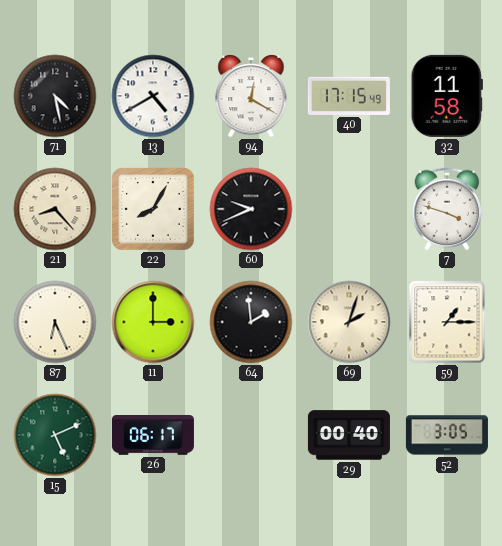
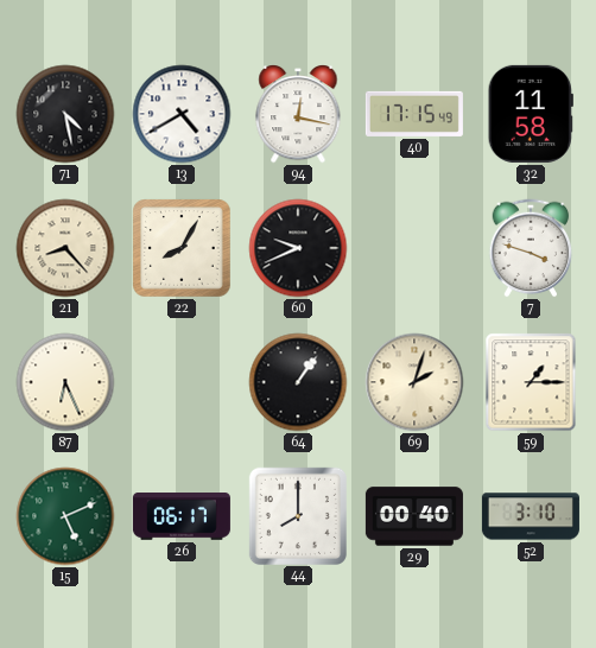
94: 12:20 -> 12:17
11: 3:00 -> none
64: 1:59 -> 1:06
44: none -> 8:00
52: 3:05 -> 3:10
